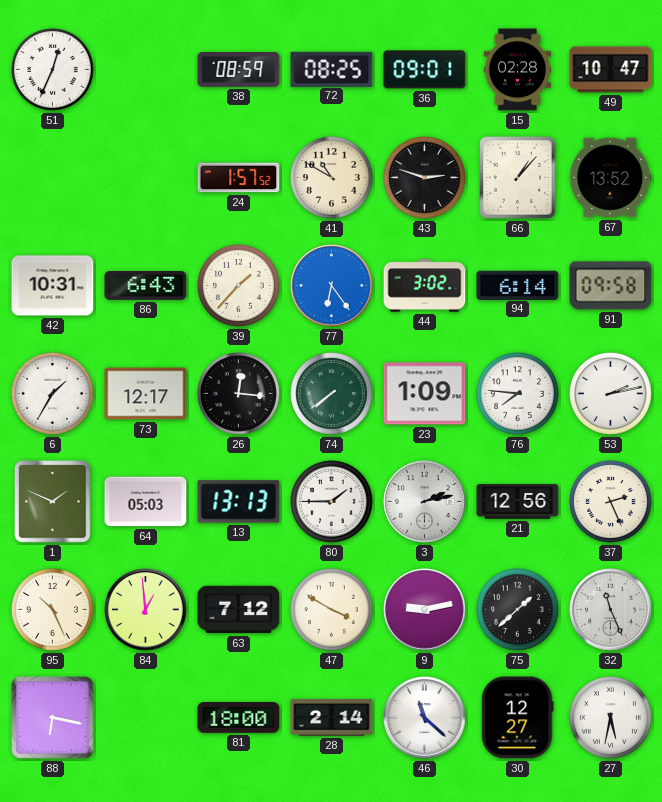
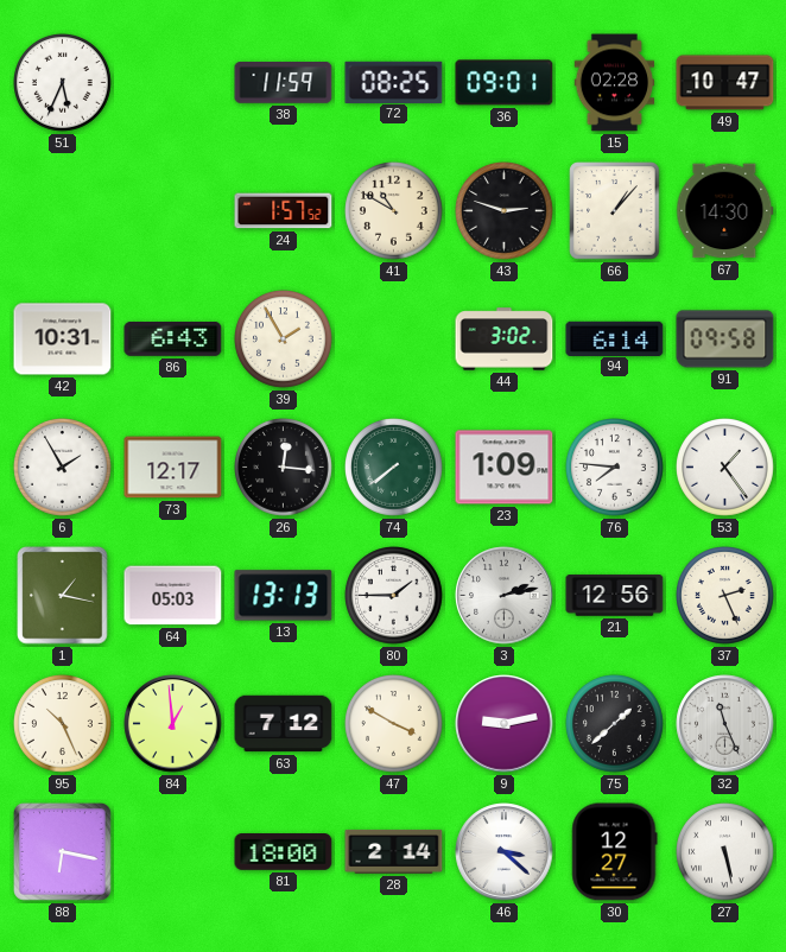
51: 12:34 -> 5:34
38: 08:59 -> 11:59
67: 13:52 -> 14:30
39: 1:37 -> 1:55
77: 6:24 -> none
6: 1:35 -> 1:55
53: 2:13 -> 1:24
1: 1:49 -> 1:17
46: 11:22 -> 3:22
27: 5:32 -> 5:28
